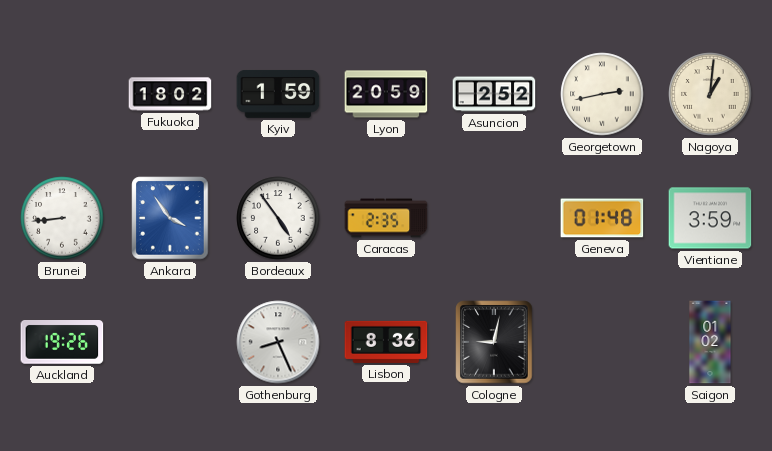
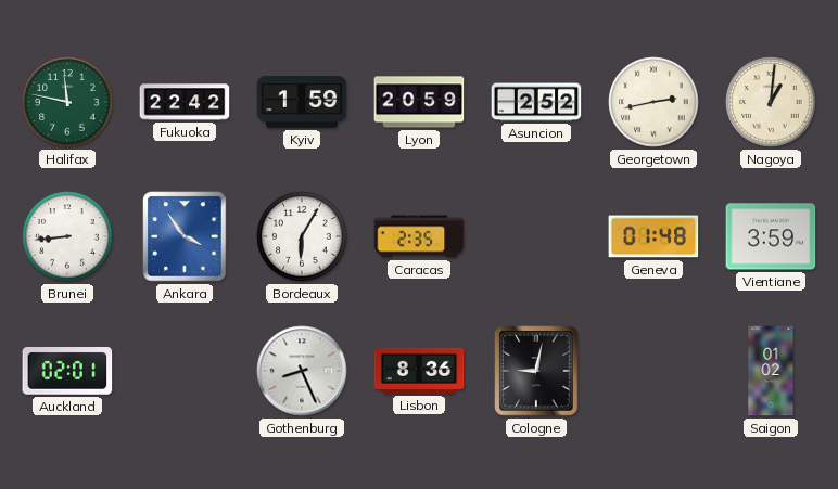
Halifax: none -> 11:47
Fukuoka: 18:02 -> 22:42
Bordeaux: 4:54 -> 6:05
Auckland: 19:26 -> 02:01
